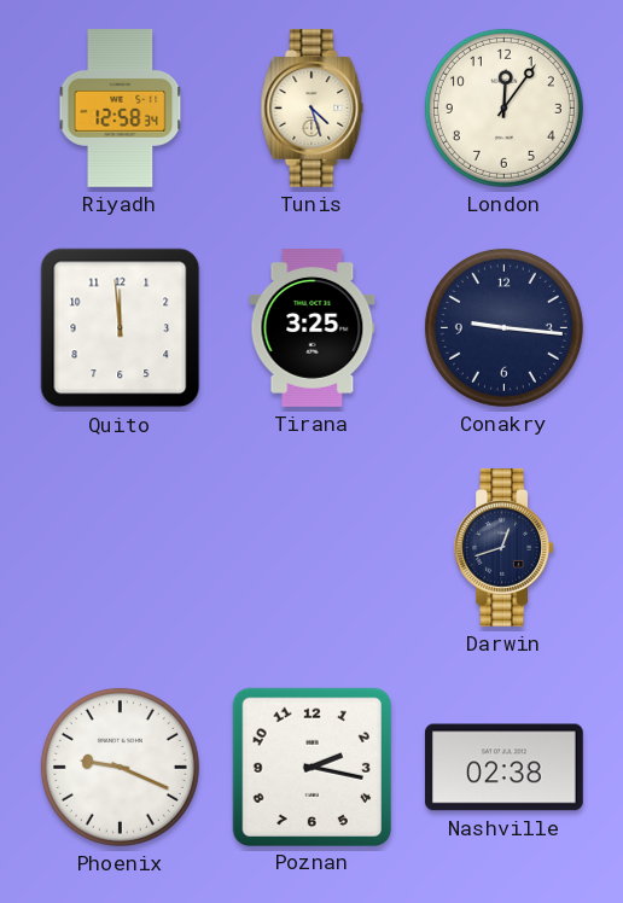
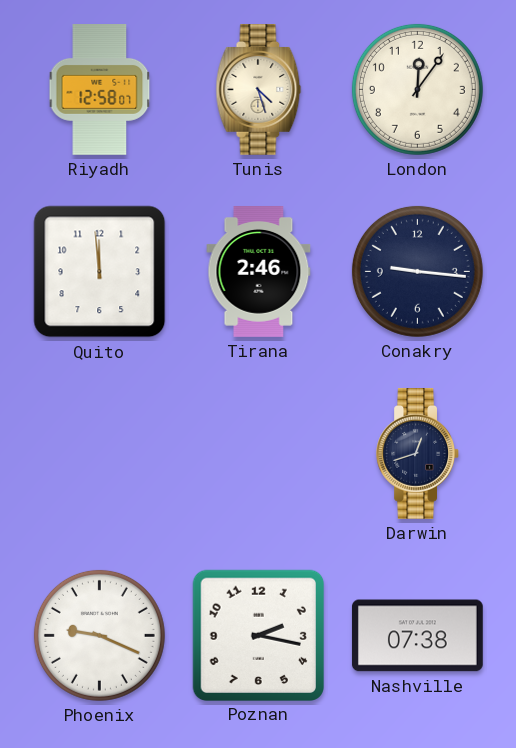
Riyadh: 12:58:34 -> 12:58:07
Tirana: 3:25 -> 2:46
Nashville: 02:38 -> 07:38
